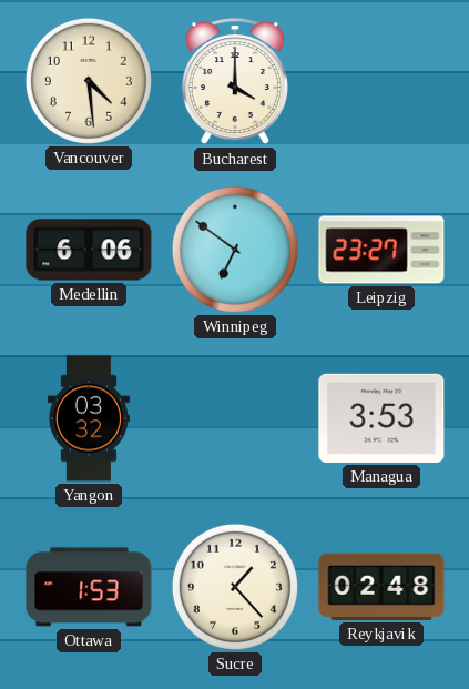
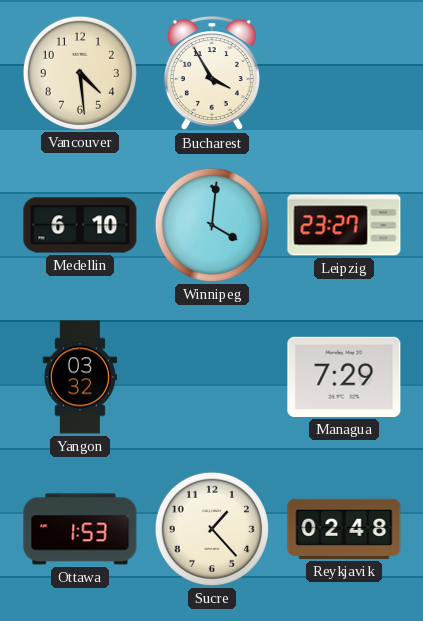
Bucharest: 4:00 -> 3:55
Medellin: 6:06 -> 6:10
Winnipeg: 6:51 -> 4:01
Managua: 3:53 -> 7:29
